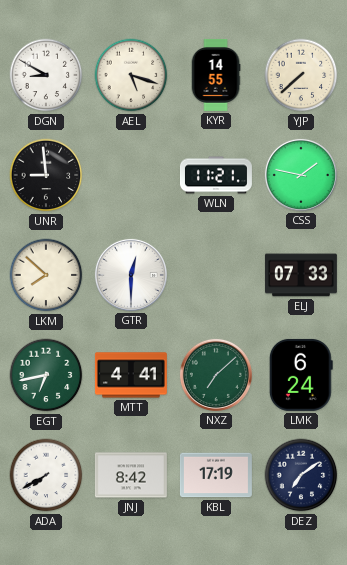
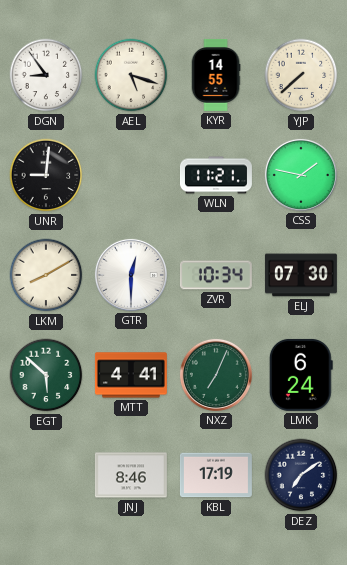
DGN: 8:50 -> 8:54
UNR: 8:59 -> 9:01
LKM: 7:52 -> 8:10
ZVR: none -> 10:34
ELJ: 07:33 -> 07:30
EGT: 6:43 -> 5:52
NXZ: 7:08 -> 7:04
ADA: 7:40 -> none
JNJ: 8:42 -> 8:46
